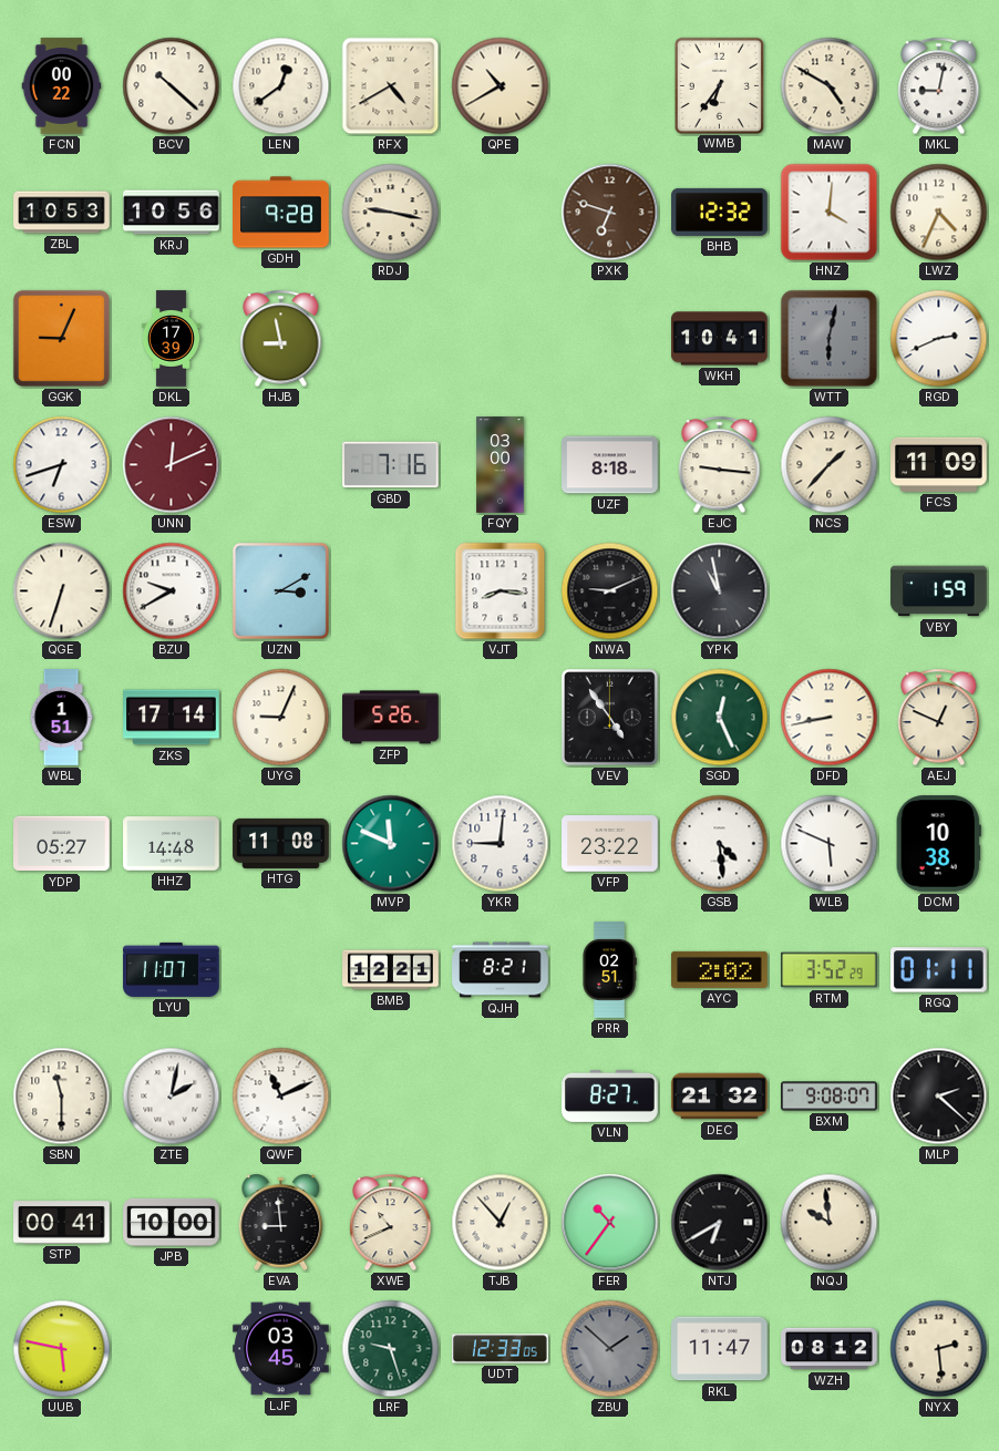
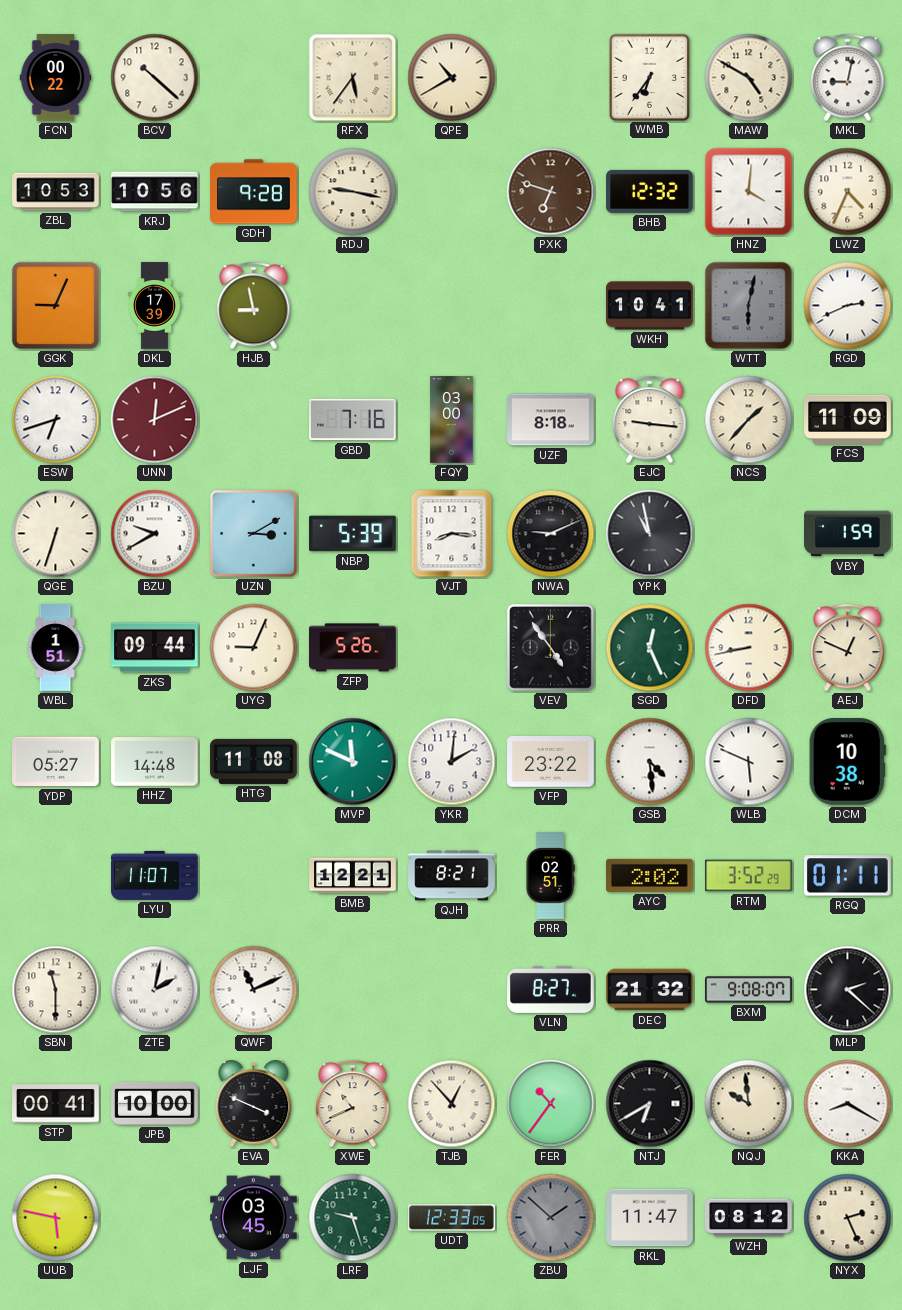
LEN: 12:39 -> none
RFX: 4:40 -> 5:36
NBP: none -> 5:39
ZKS: 17:14 -> 09:44
YKR: 9:01 -> 2:01
EVA: 8:59 -> 3:49
KKA: none -> 8:20
NYX: 2:29 -> 2:26
